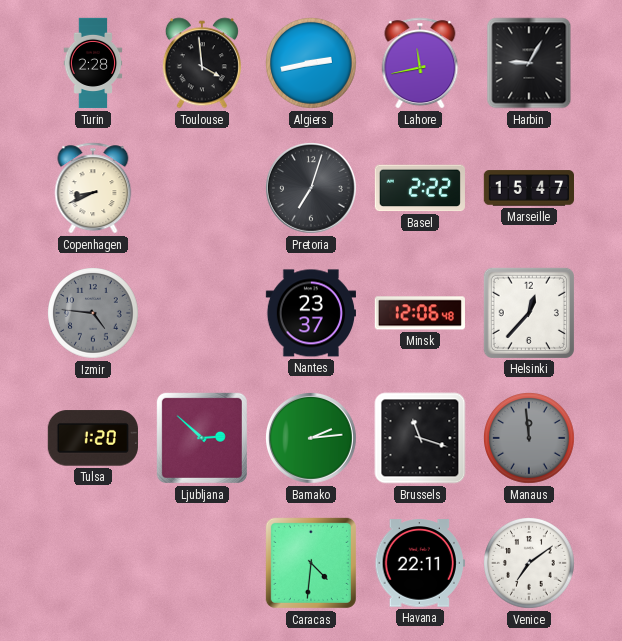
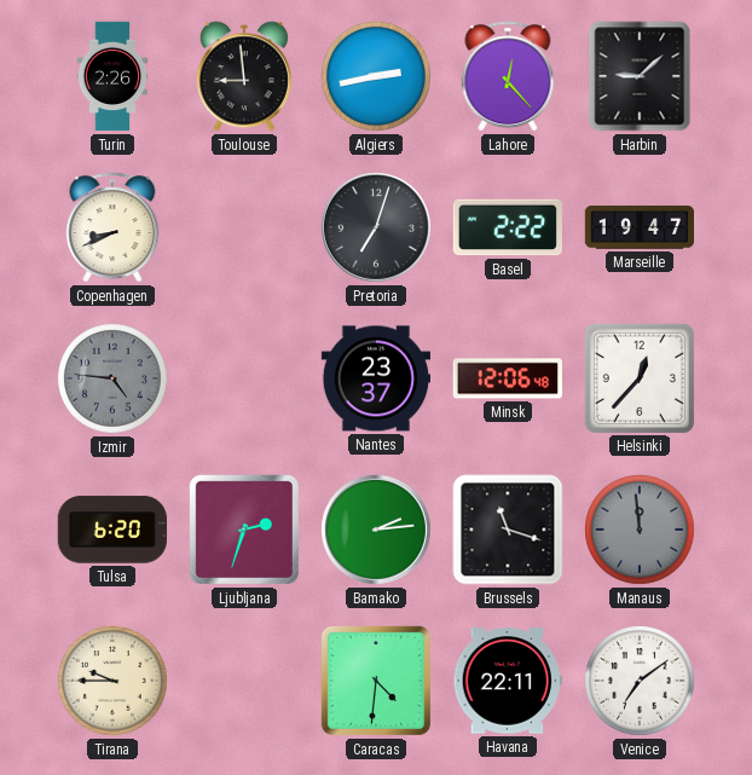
Turin: 2:28 -> 2:26
Toulouse: 3:59 -> 8:59
Lahore: 11:43 -> 12:23
Harbin: 9:05 -> 9:08
Marseille: 15:47 -> 19:47
Tulsa: 1:20 -> 6:20
Ljubljana: 2:52 -> 2:33
Tirana: none -> 9:45
